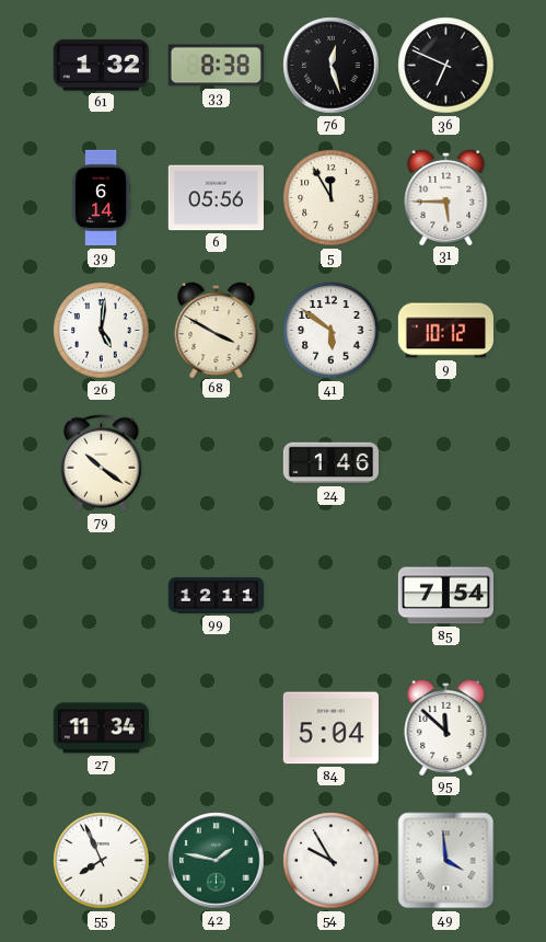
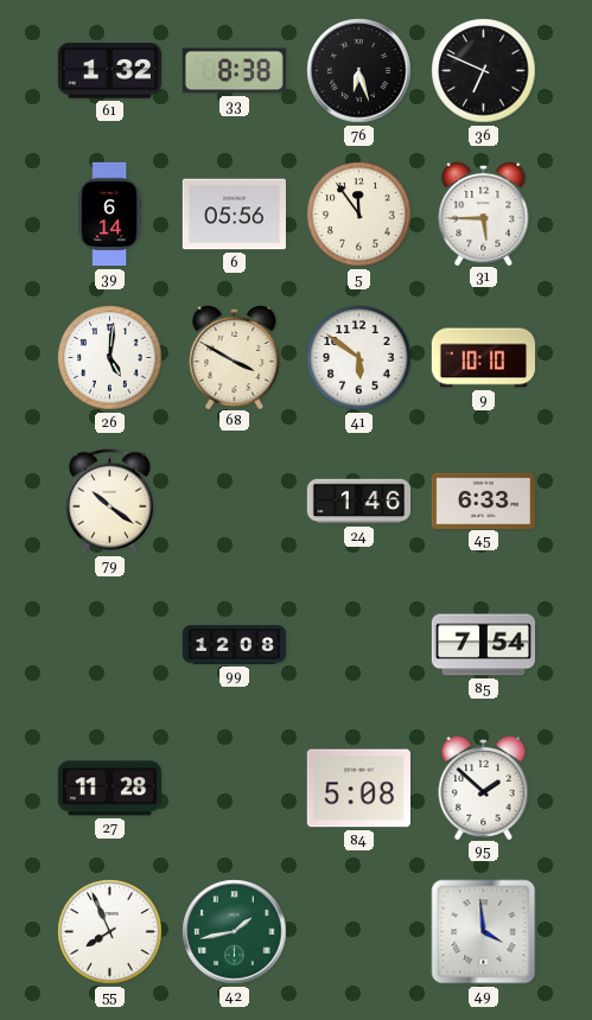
76: 12:27 -> 6:27
5: 11:55 -> 11:54
9: 10:12 -> 10:10
45: none -> 6:33
99: 12:11 -> 12:08
27: 11:34 -> 11:28
84: 5:04 -> 5:08
95: 11:52 -> 1:52
42: 1:47 -> 1:43
54: 9:55 -> none
